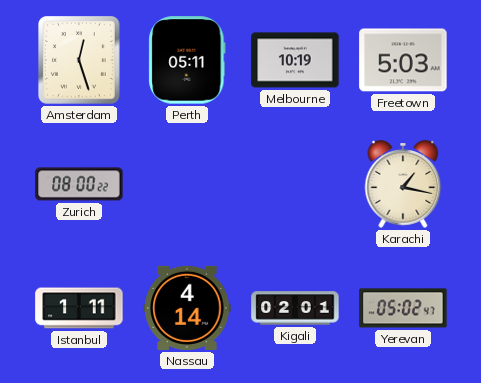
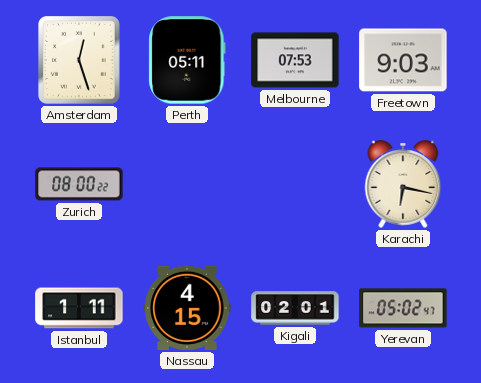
Melbourne: 10:19 -> 07:53
Freetown: 5:03 -> 9:03
Karachi: 1:17 -> 6:17
Nassau: 4:14 -> 4:15
